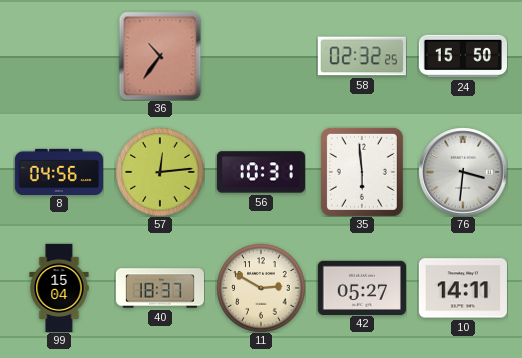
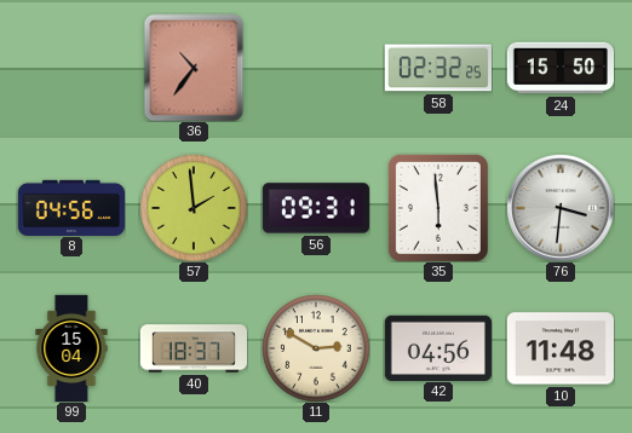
57: 12:14 -> 1:59
56: 10:31 -> 09:31
42: 05:27 -> 04:56
10: 14:11 -> 11:48
